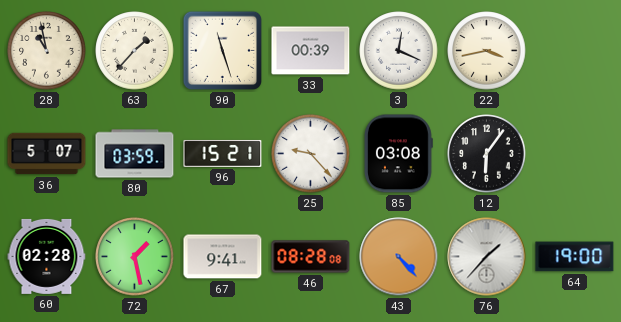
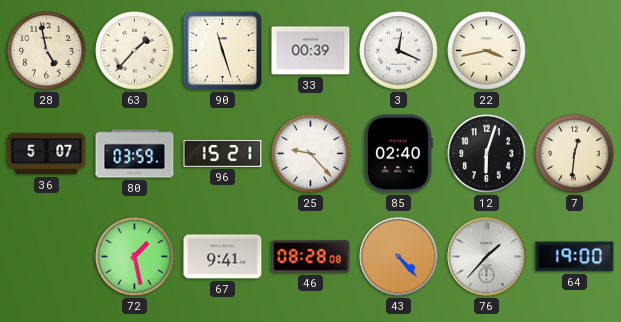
28: 10:58 -> 4:58
85: 03:08 -> 02:40
12: 6:06 -> 6:03
7: none -> 12:31
60: 02:28 -> none
